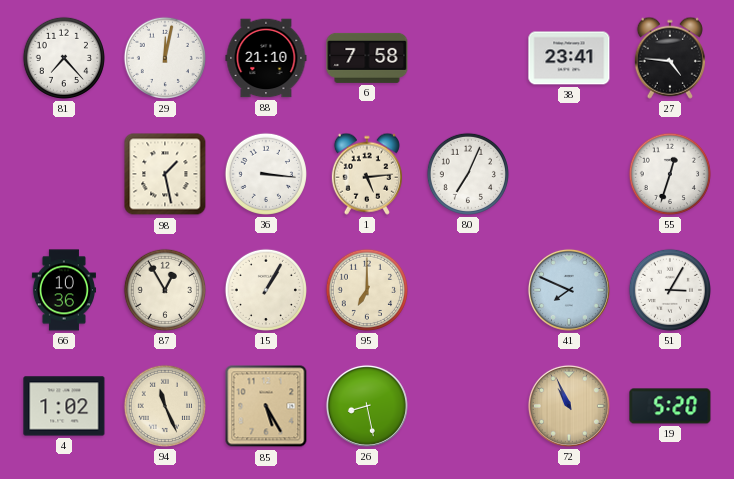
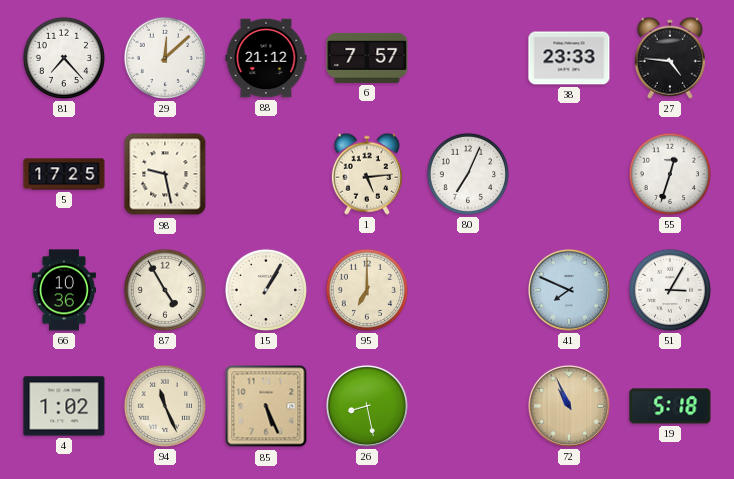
29: 12:02 -> 12:08
88: 21:10 -> 21:12
6: 7:58 -> 7:57
38: 23:41 -> 23:33
5: none -> 17:25
98: 1:28 -> 9:28
36: 3:16 -> none
87: 12:55 -> 4:55
85: 5:25 -> 5:26
19: 5:20 -> 5:18
